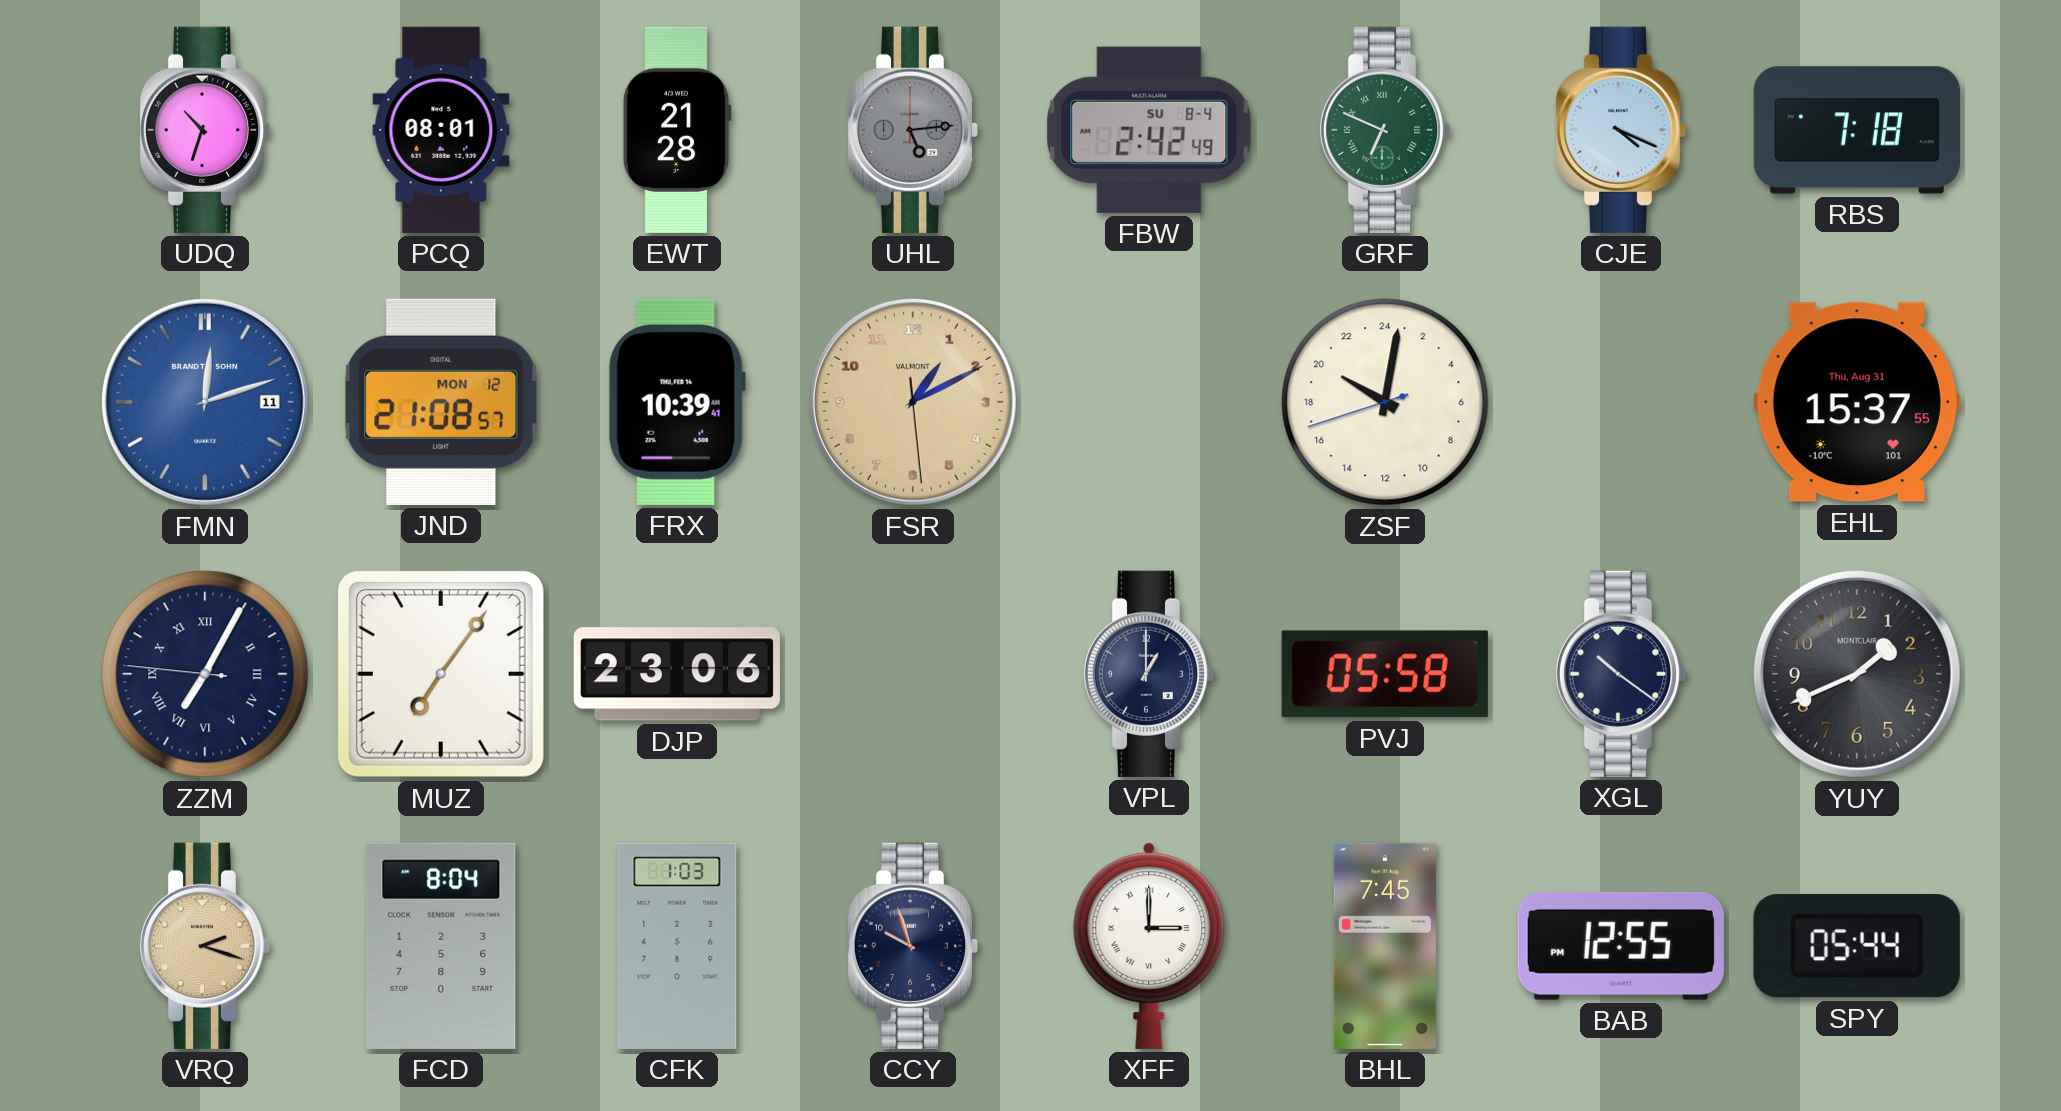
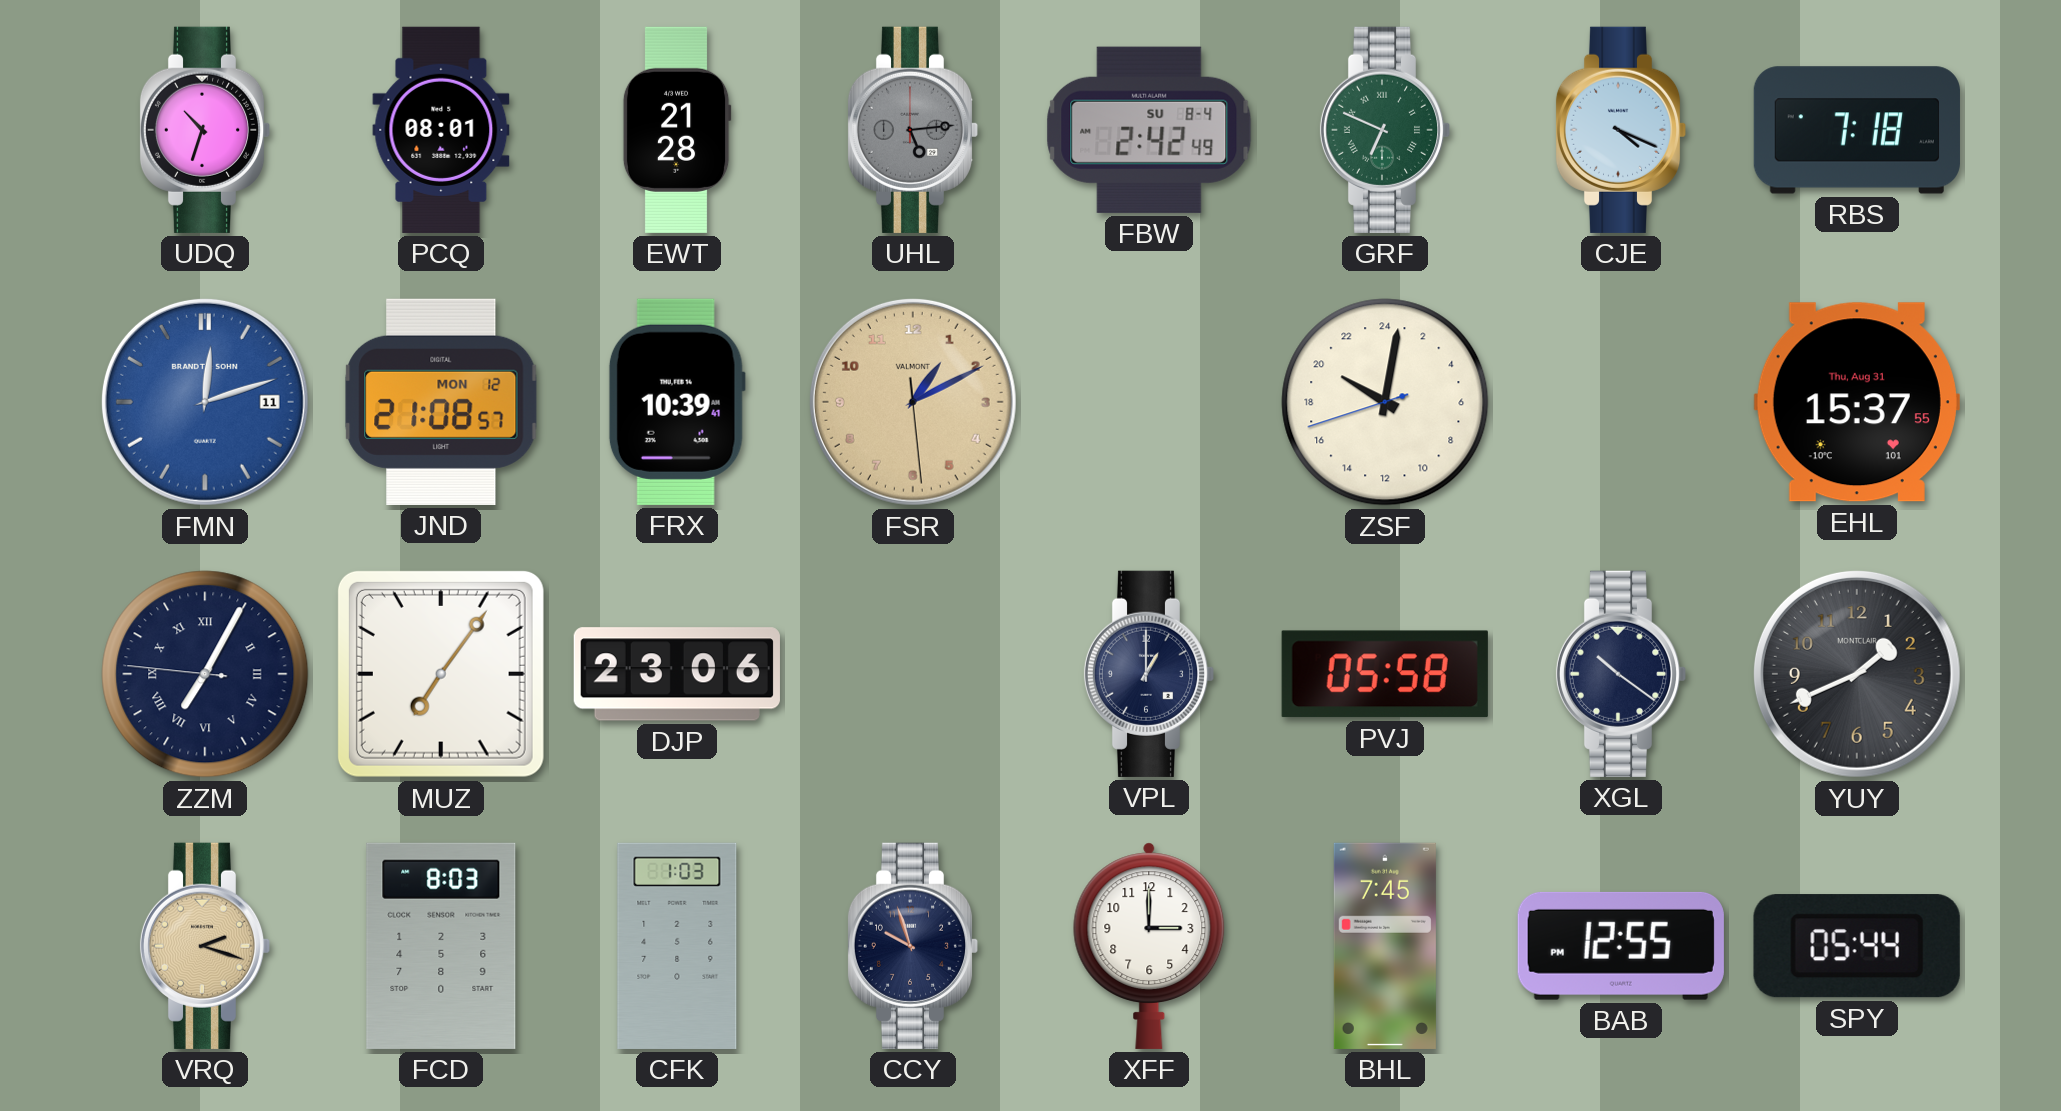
FCD: 8:04 -> 8:03
XFF numerals: Roman -> Arabic
